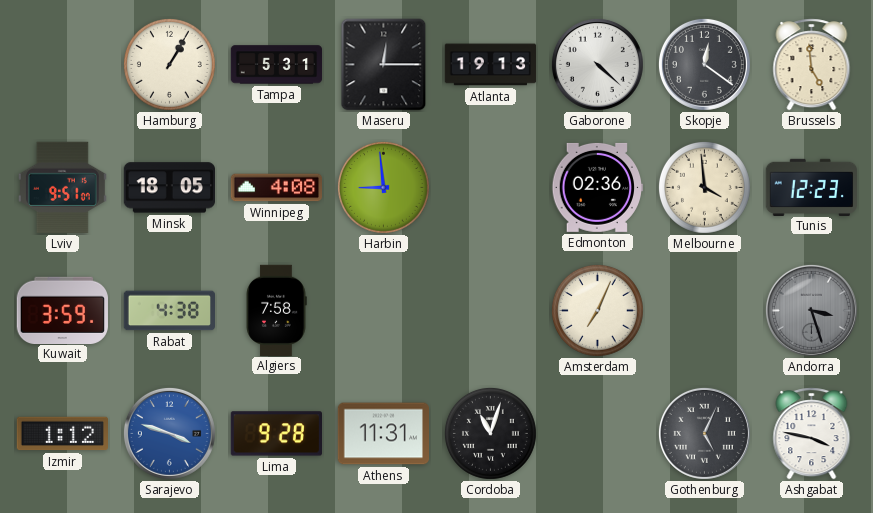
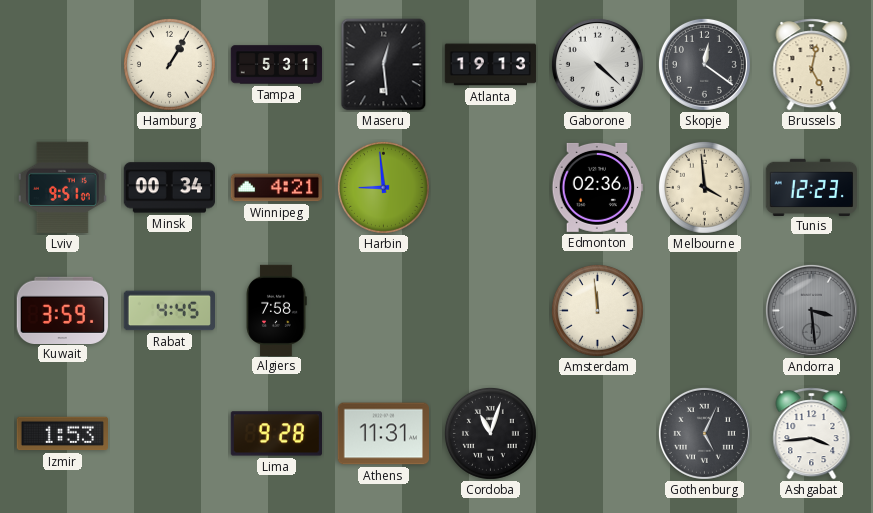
Maseru: 12:15 -> 12:29
Brussels: 4:59 -> 5:02
Minsk: 18:05 -> 00:34
Winnipeg: 4:08 -> 4:21
Rabat: 4:38 -> 4:45
Amsterdam: 7:04 -> 11:59
Andorra: 3:27 -> 3:29
Izmir: 1:12 -> 1:53
Sarajevo: 3:48 -> none
Ashgabat: 3:47 -> 3:44
